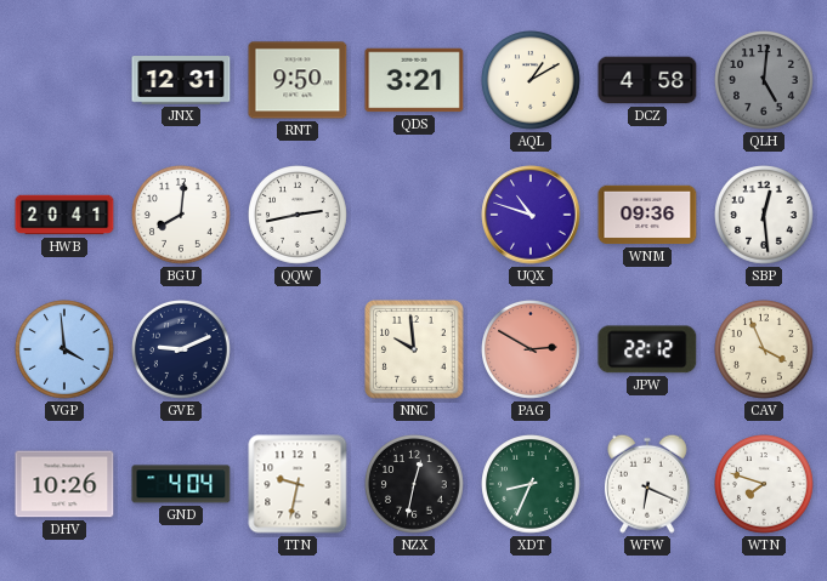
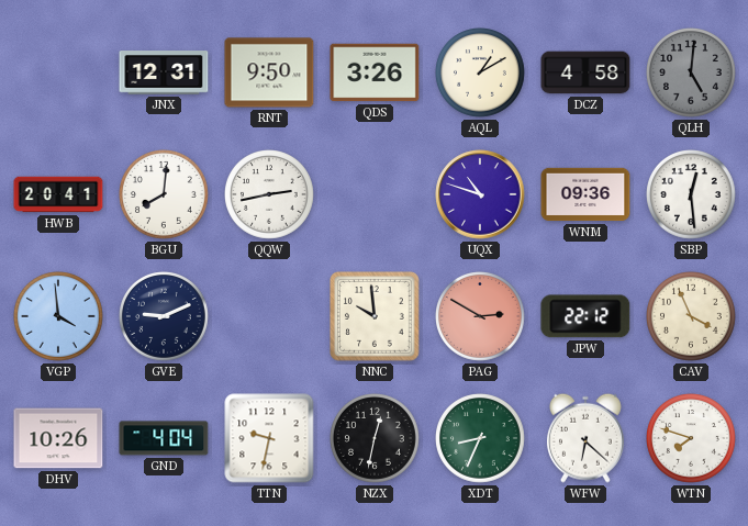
QDS: 3:21 -> 3:26
WFW: 6:19 -> 6:22
